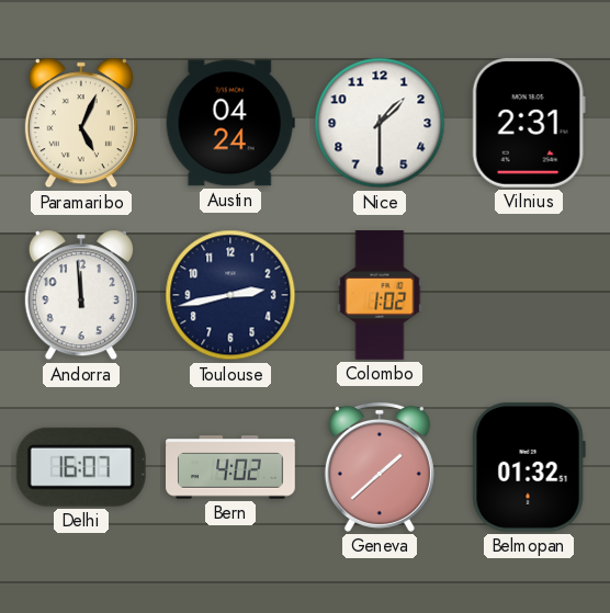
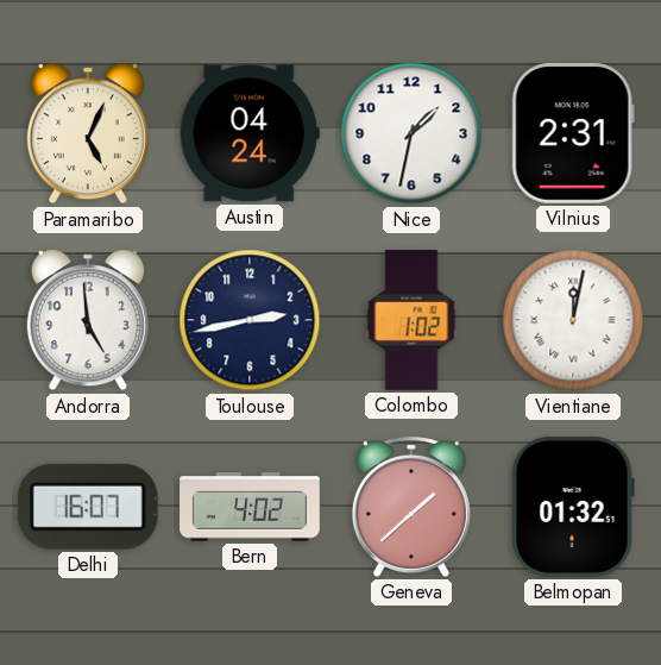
Nice: 1:30 -> 1:32
Andorra: 11:59 -> 4:59
Vientiane: none -> 12:02
